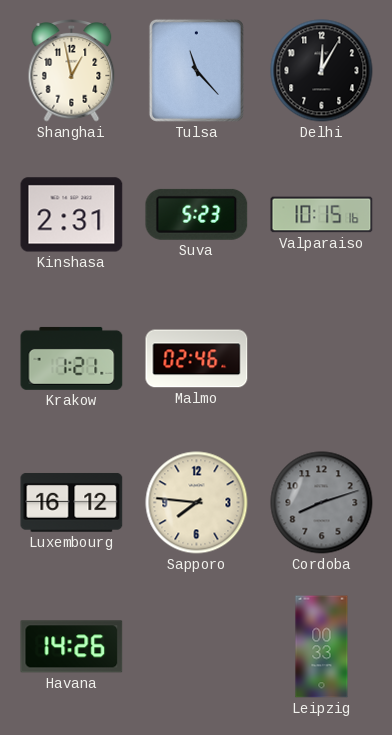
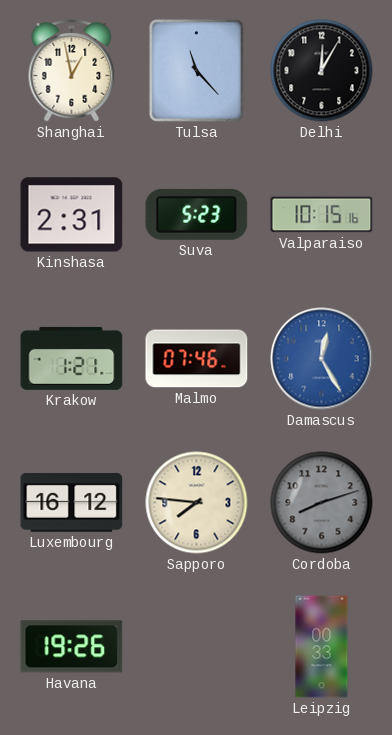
Malmo: 02:46 -> 07:46
Damascus: none -> 12:25
Havana: 14:26 -> 19:26
